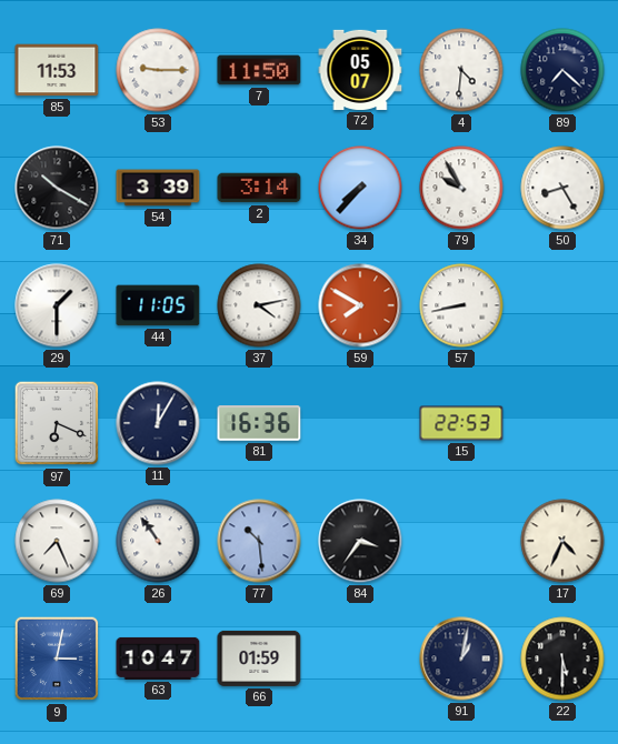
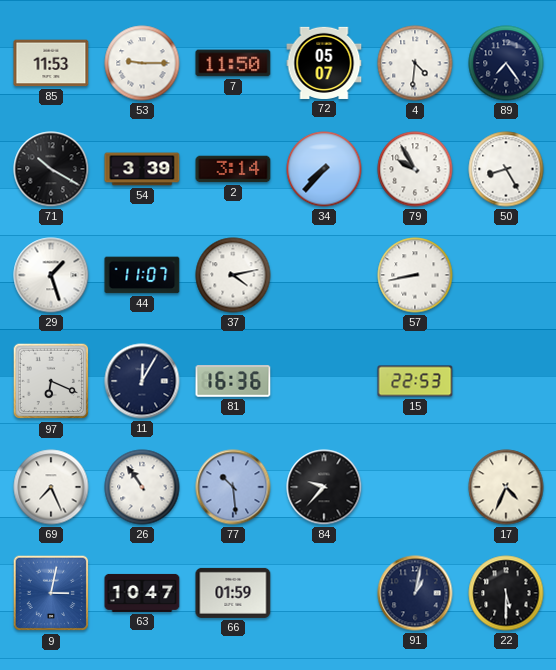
89: 7:22 -> 7:24
29: 1:30 -> 1:27
44: 11:05 -> 11:07
59: 7:50 -> none
84: 3:36 -> 9:37
